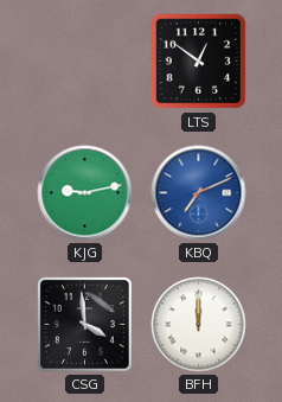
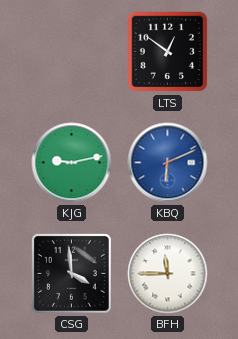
KBQ: 7:11 -> 6:11
BFH: 12:00 -> 11:45
